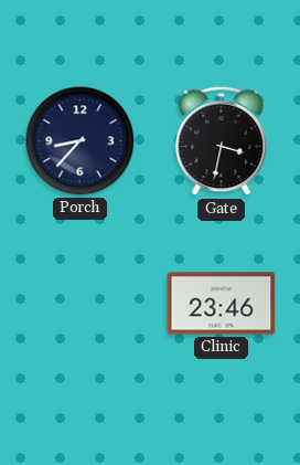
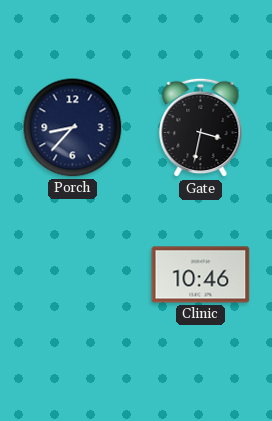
Clinic: 23:46 -> 10:46
